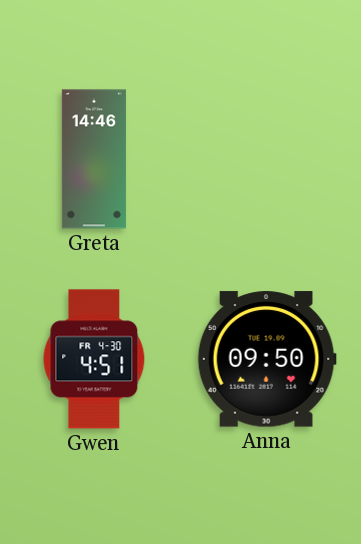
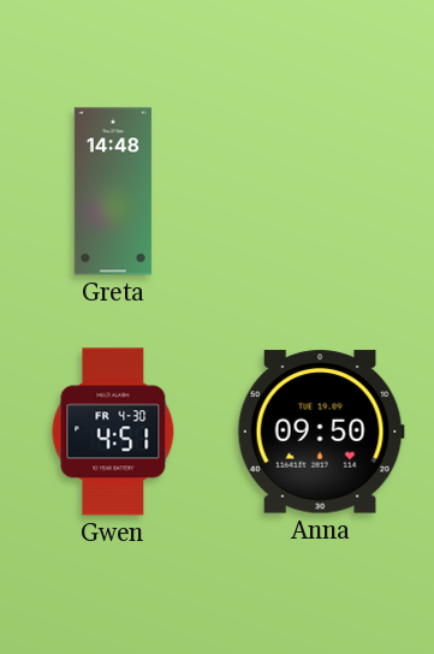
Greta: 14:46 -> 14:48
